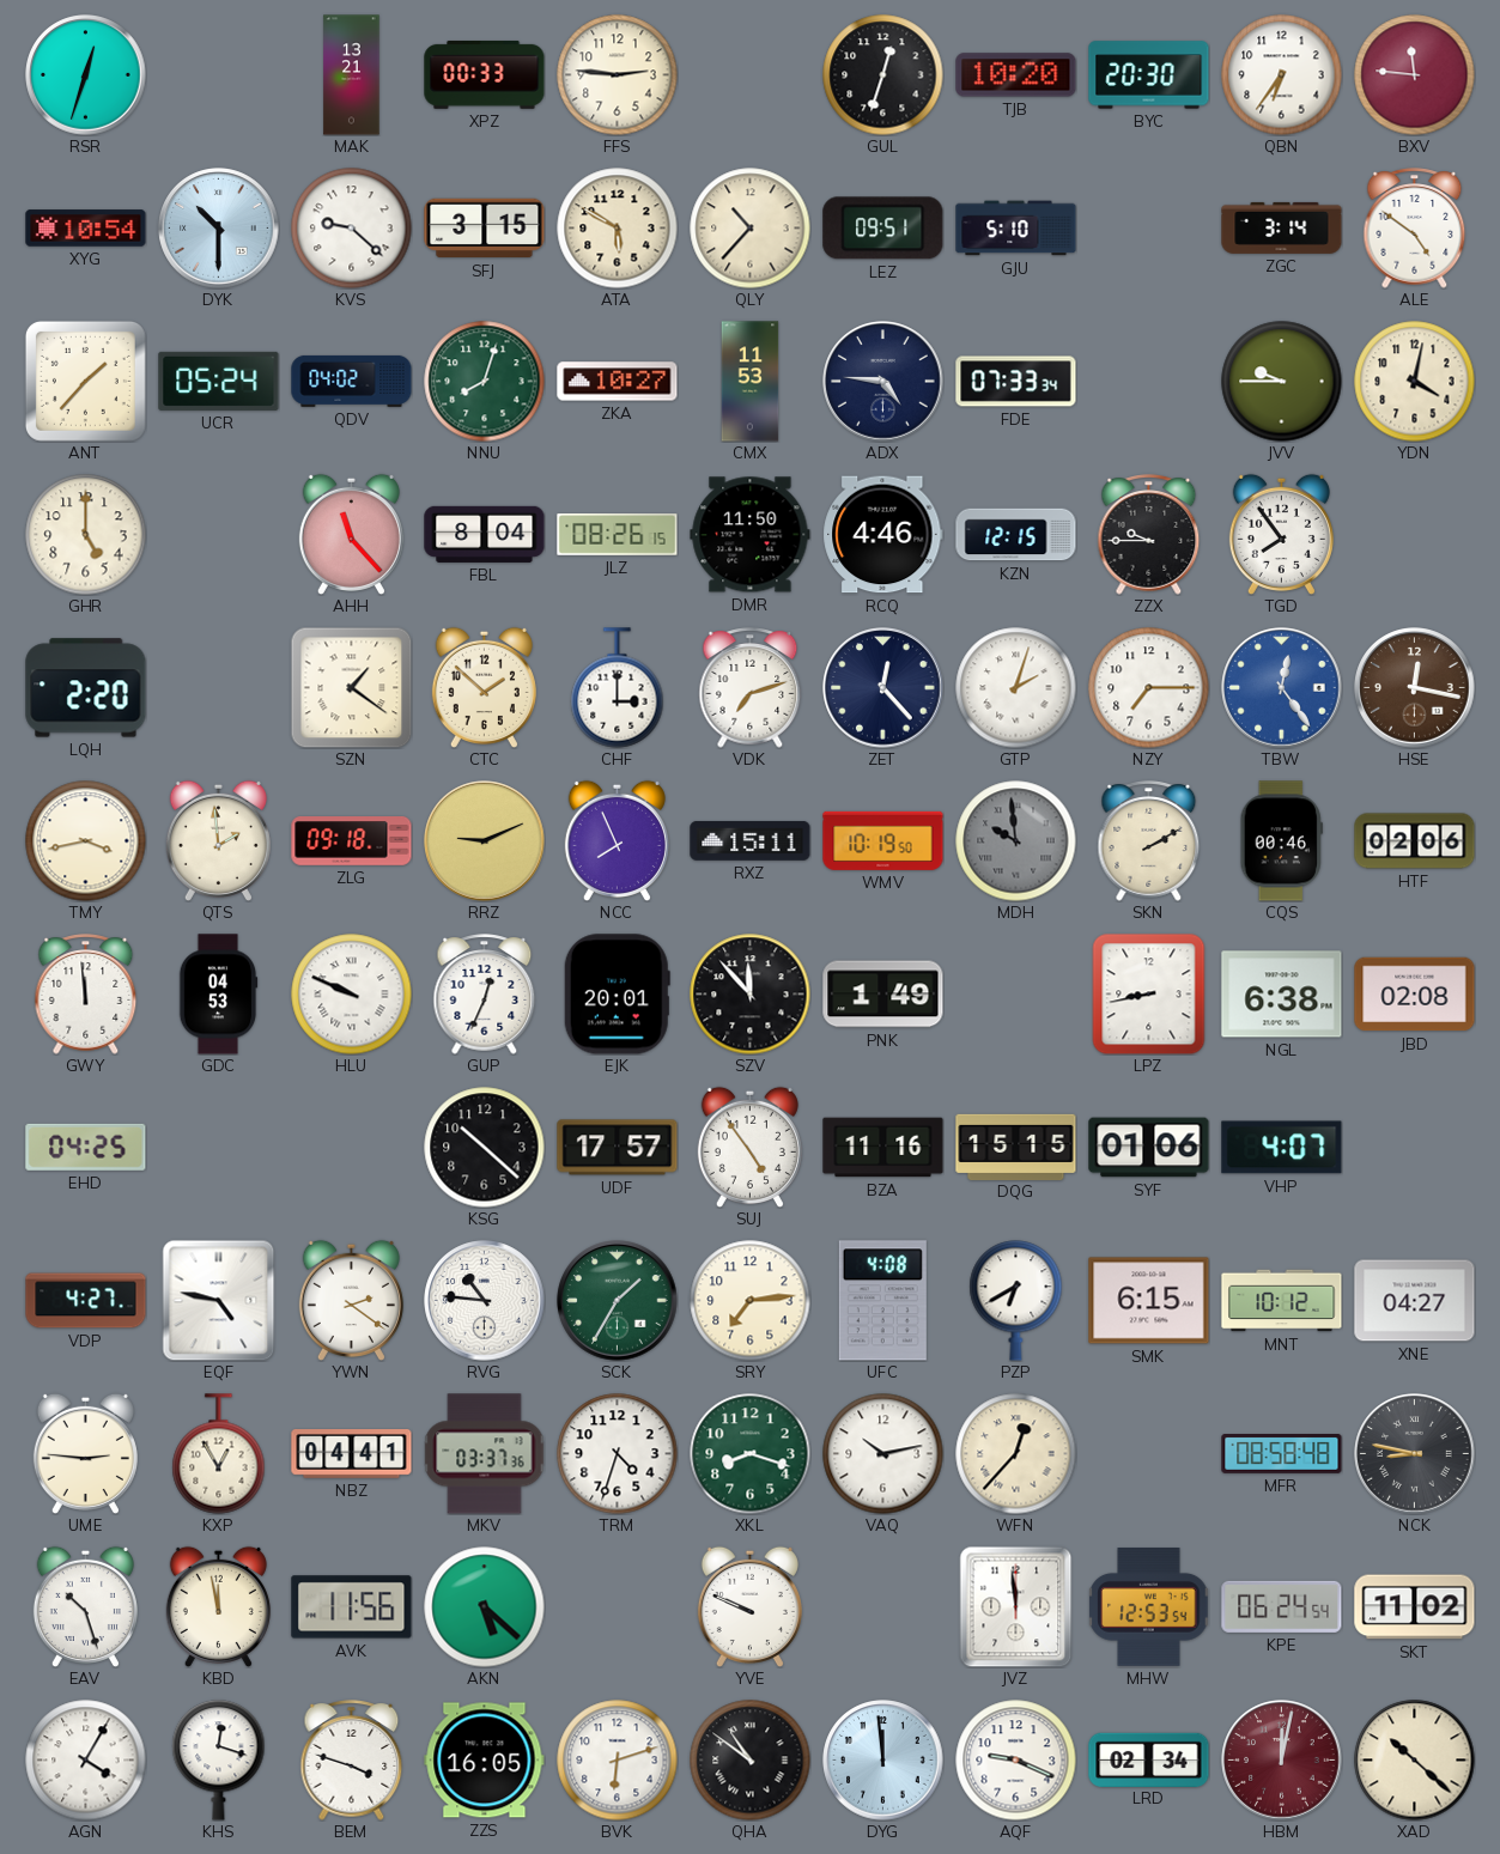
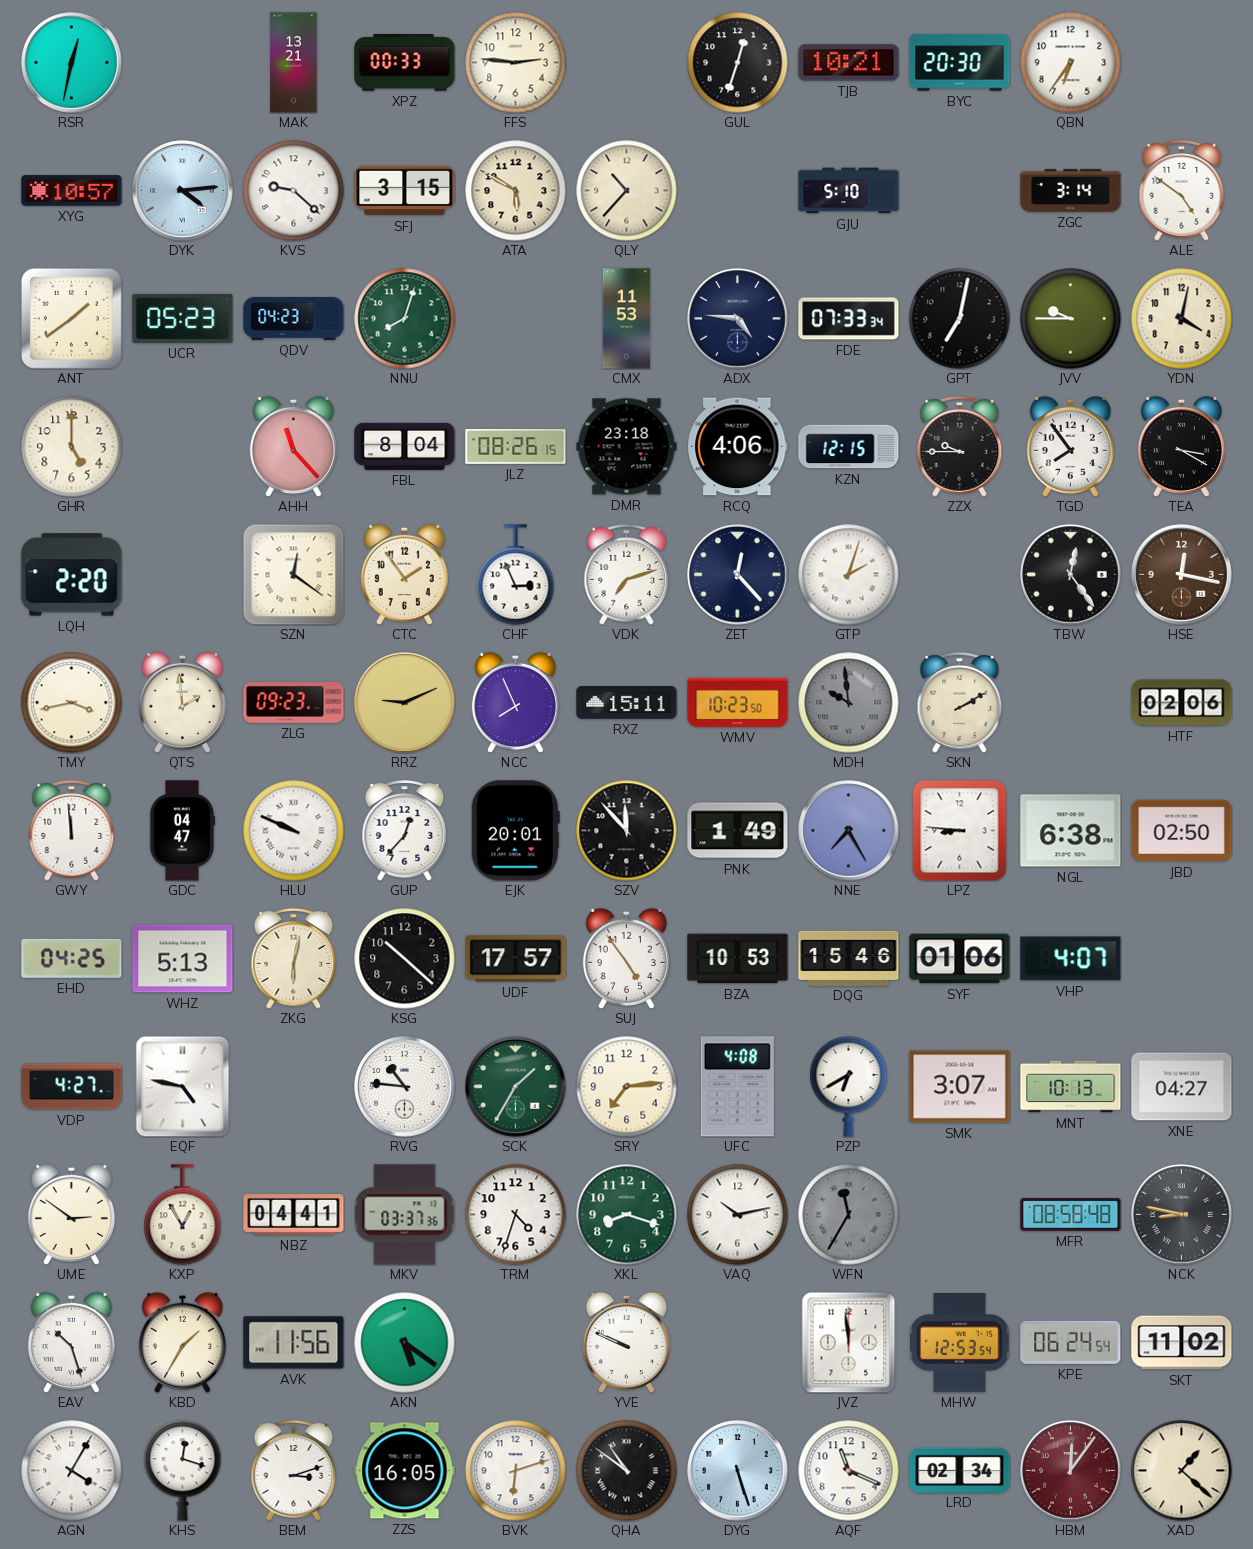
RSR: 12:33 -> 12:32
TJB: 10:20 -> 10:21
BXV: 11:46 -> none
XYG: 10:54 -> 10:57
DYK: 10:30 -> 4:14
LEZ: 09:51 -> none
ANT: 1:37 -> 1:39
UCR: 05:24 -> 05:23
QDV: 04:02 -> 04:23
ZKA: 10:27 -> none
GPT: none -> 7:02
DMR: 11:50 -> 23:18
RCQ: 4:46 -> 4:06
TEA: none -> 3:20
SZN: 1:21 -> 12:21
CTC: 1:52 -> 1:54
CHF: 3:00 -> 2:56
NZY: 7:15 -> none
TBW dial: blue -> black
ZLG: 09:18 -> 09:23
WMV: 10:19 -> 10:23
CQS: 00:46 -> none
GDC: 04:53 -> 04:47
GUP: 12:34 -> 12:37
NNE: none -> 7:25
LPZ: 8:43 -> 8:46
JBD: 02:08 -> 02:50
WHZ: none -> 5:13
ZKG: none -> 6:02
BZA: 11:16 -> 10:53
DQG: 15:15 -> 15:46
YWN: 2:21 -> none
SMK: 6:15 -> 3:07
MNT: 10:12 -> 10:13
UME: 2:46 -> 2:51
WFN: 12:37 -> 11:35
WFN dial: cream -> grey
KBD: 11:58 -> 1:35
AKN: 5:22 -> 5:21
BEM: 3:48 -> 3:12
DYG: 11:59 -> 5:27
AQF: 9:19 -> 11:19
HBM: 12:02 -> 12:06
XAD: 10:22 -> 1:22
